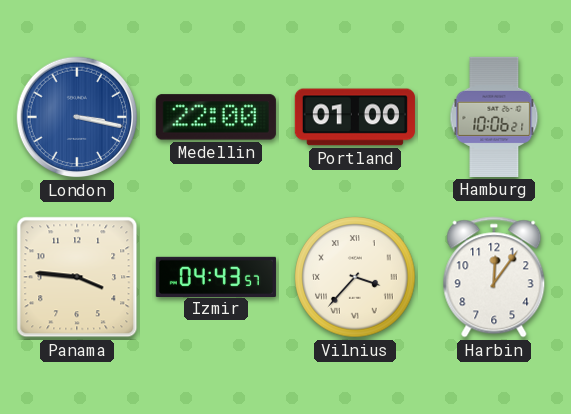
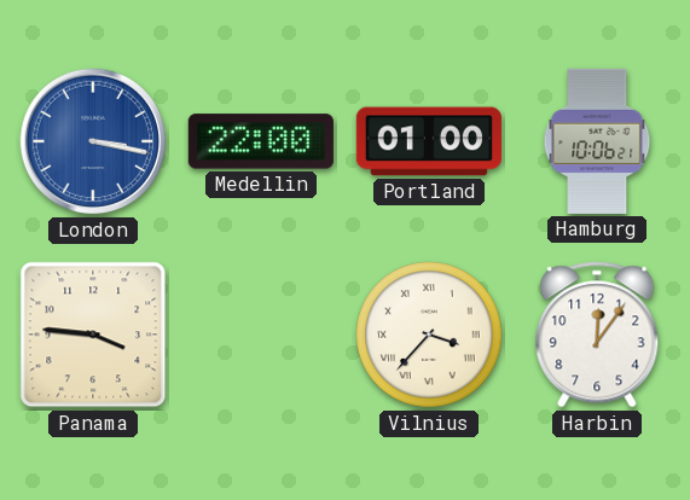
Izmir: 04:43 -> none
